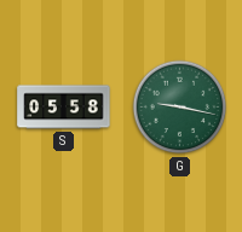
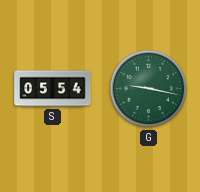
S: 05:58 -> 05:54
